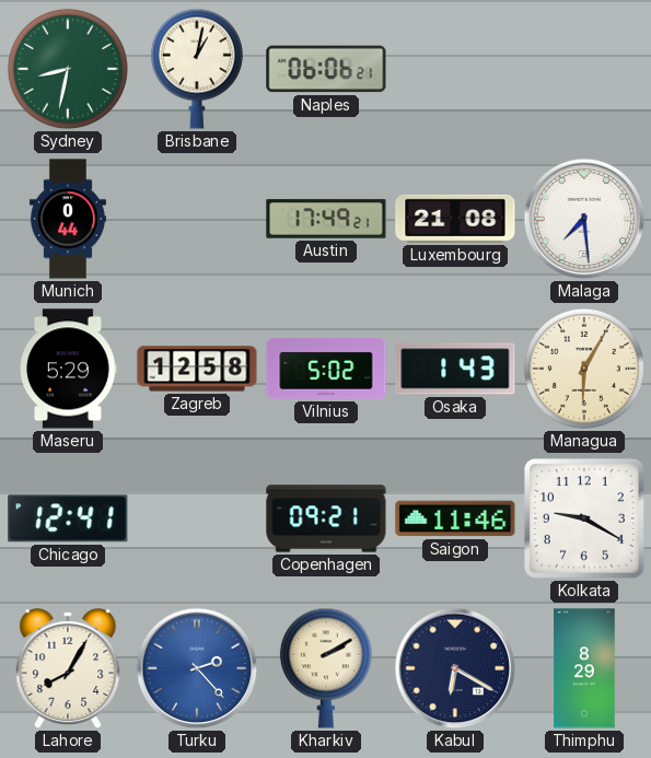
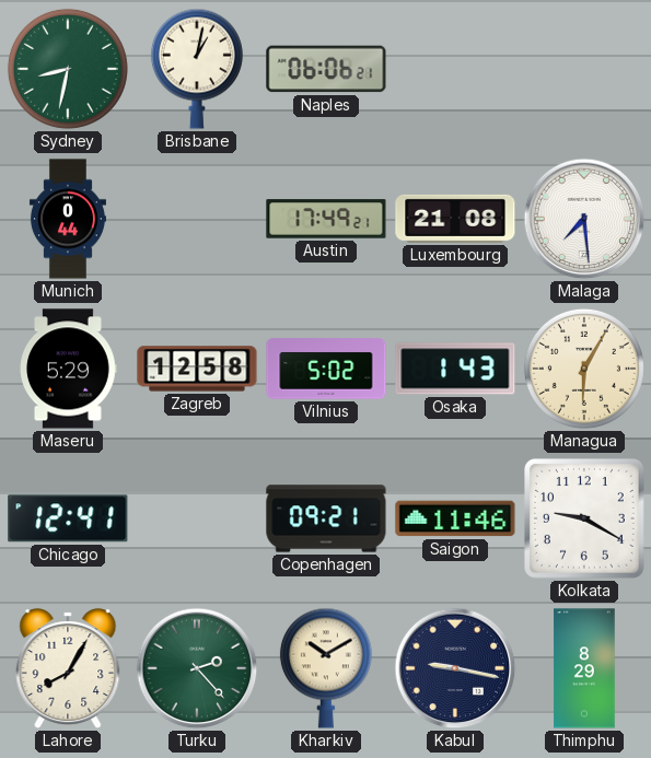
Turku dial: blue -> green
Kharkiv: 2:10 -> 10:10
Kabul: 6:20 -> 9:17
